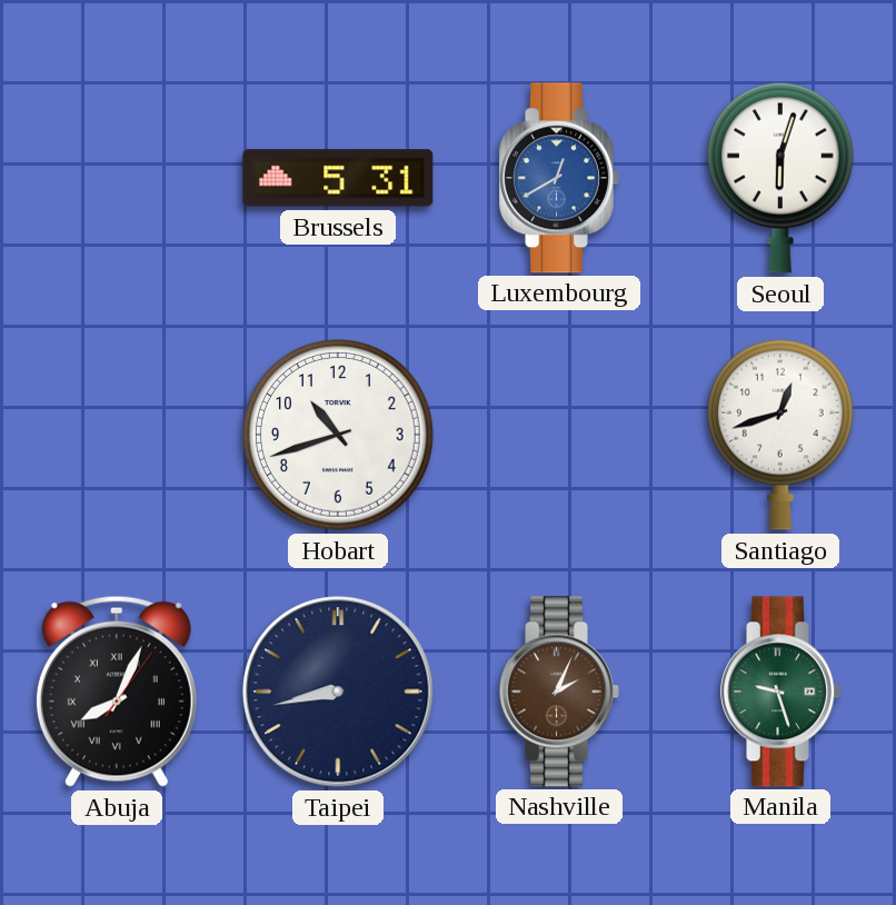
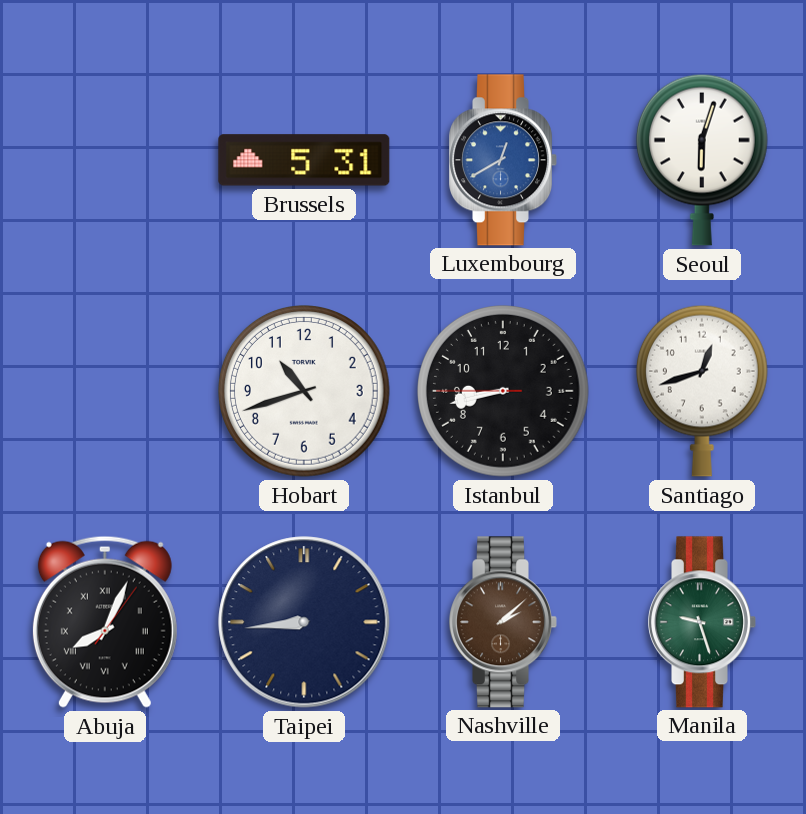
Istanbul: none -> 8:42
Taipei: 8:43 -> 8:44
Nashville: 2:04 -> 2:08
